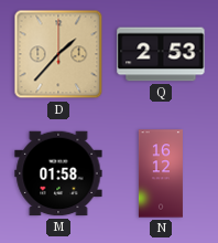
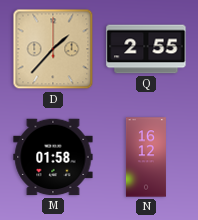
Q: 2:53 -> 2:55
